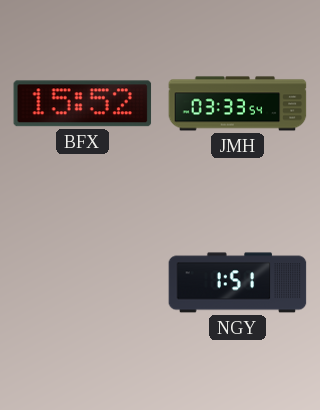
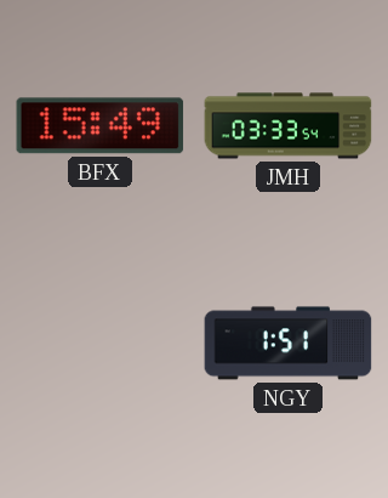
BFX: 15:52 -> 15:49
